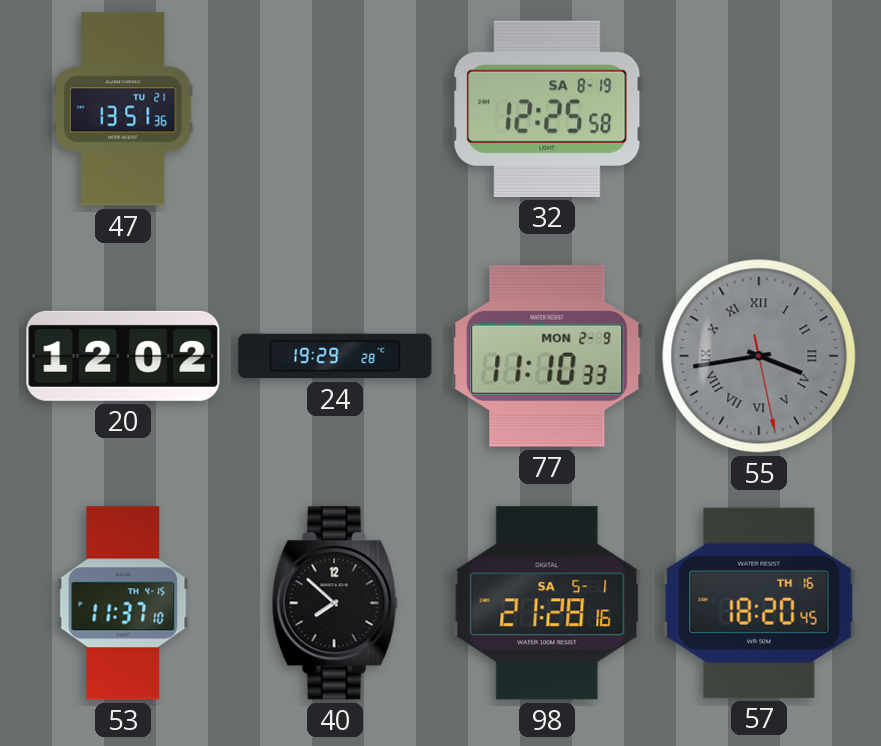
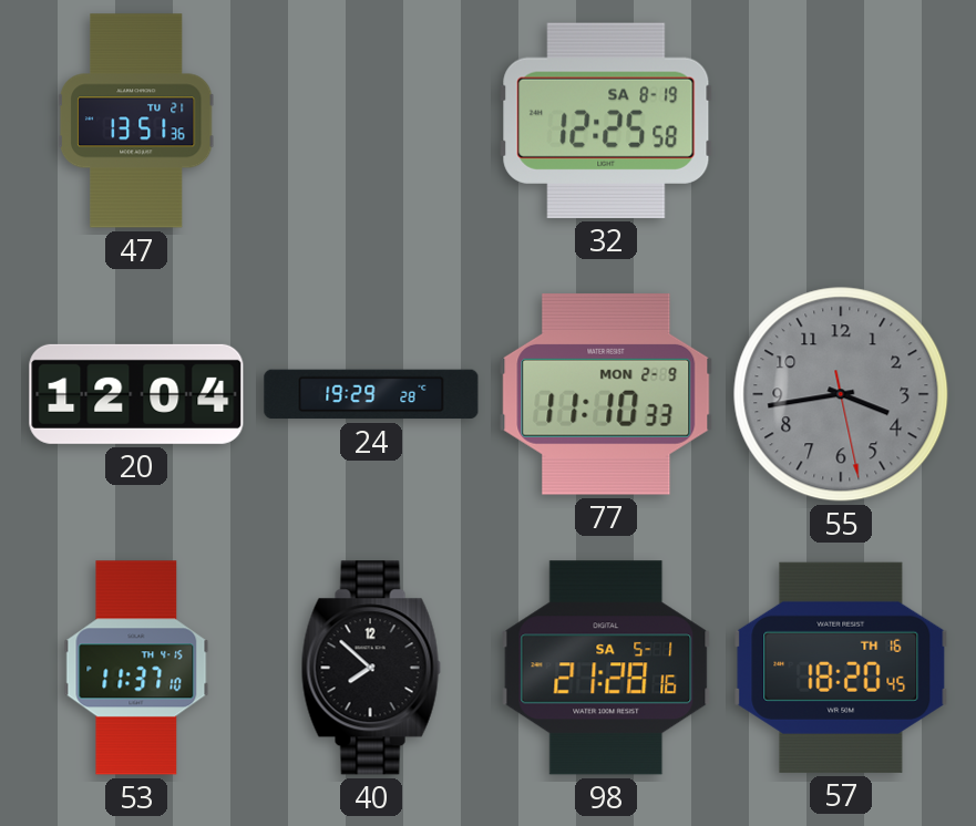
20: 12:02 -> 12:04
55 numerals: Roman -> Arabic
